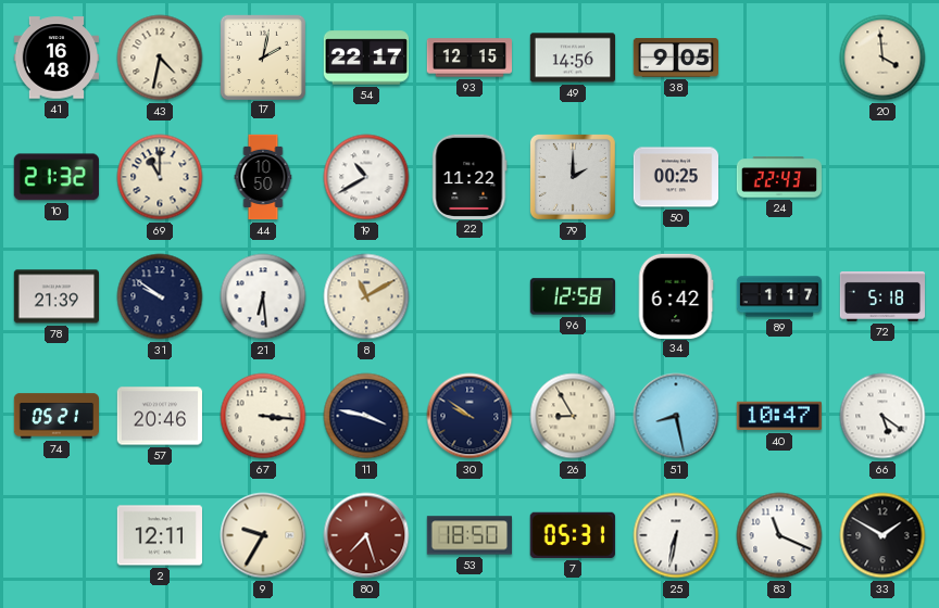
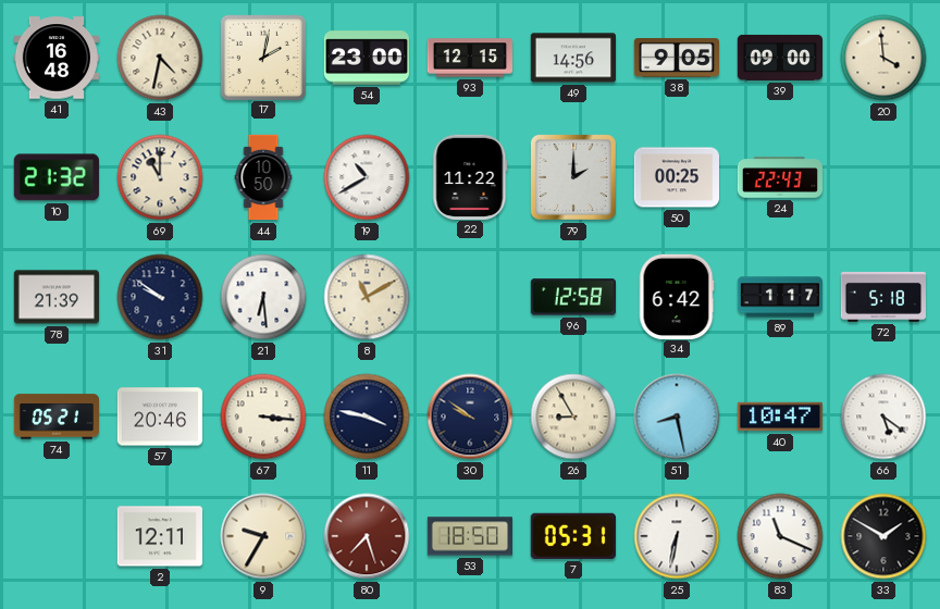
54: 22:17 -> 23:00
39: none -> 09:00
